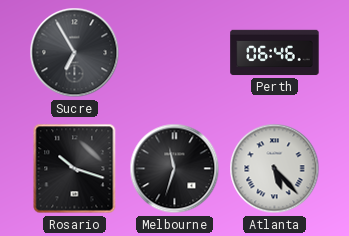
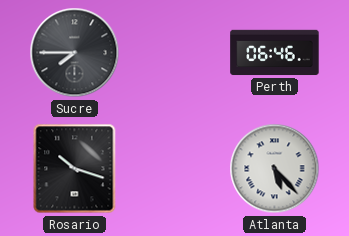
Sucre: 6:55 -> 7:45
Melbourne: 11:33 -> none
